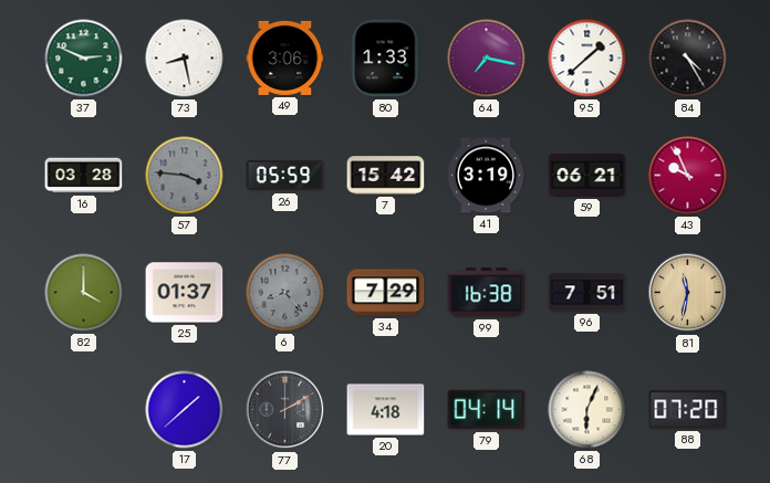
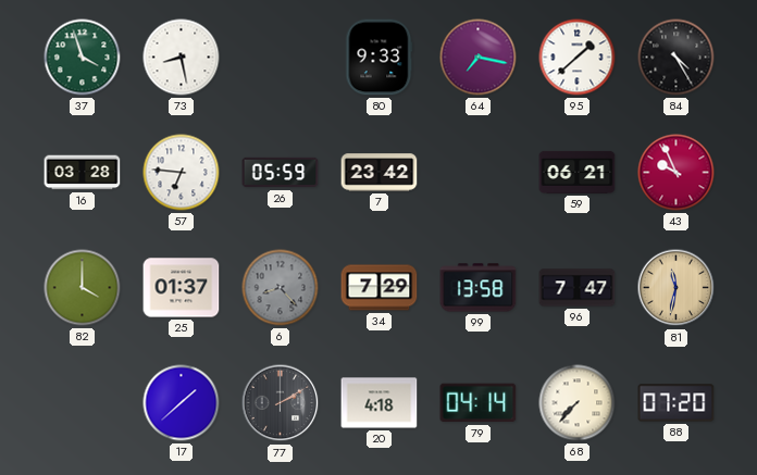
37: 2:49 -> 3:57
49: 3:06 -> none
80: 1:33 -> 9:33
57: 3:46 -> 6:46
57 dial: grey -> white
7: 15:42 -> 23:42
41: 3:19 -> none
99: 16:38 -> 13:58
96: 7:51 -> 7:47
68: 6:04 -> 7:37
